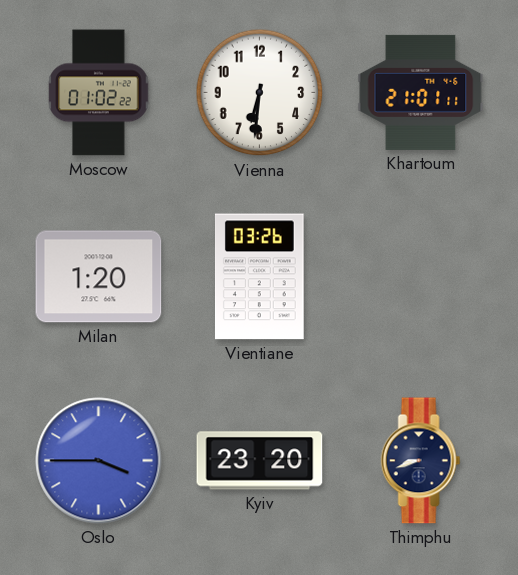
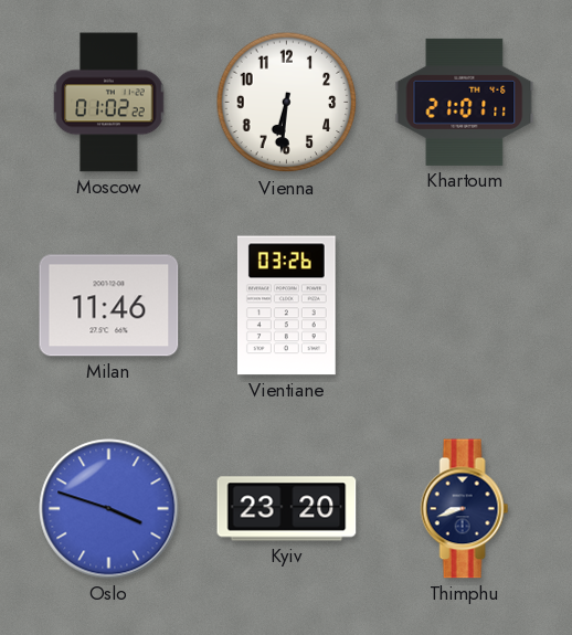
Milan: 1:20 -> 11:46
Oslo: 3:45 -> 3:48
